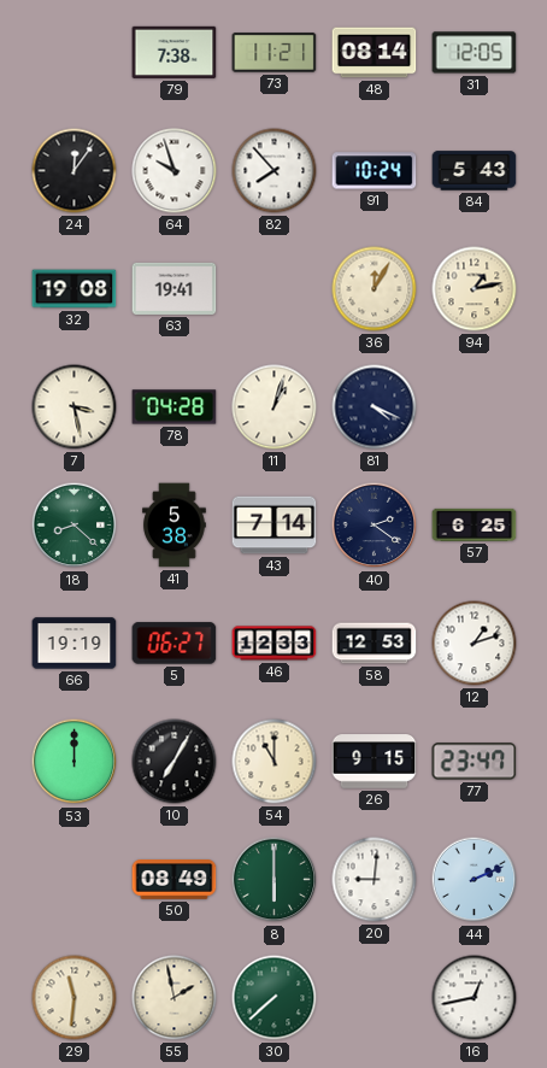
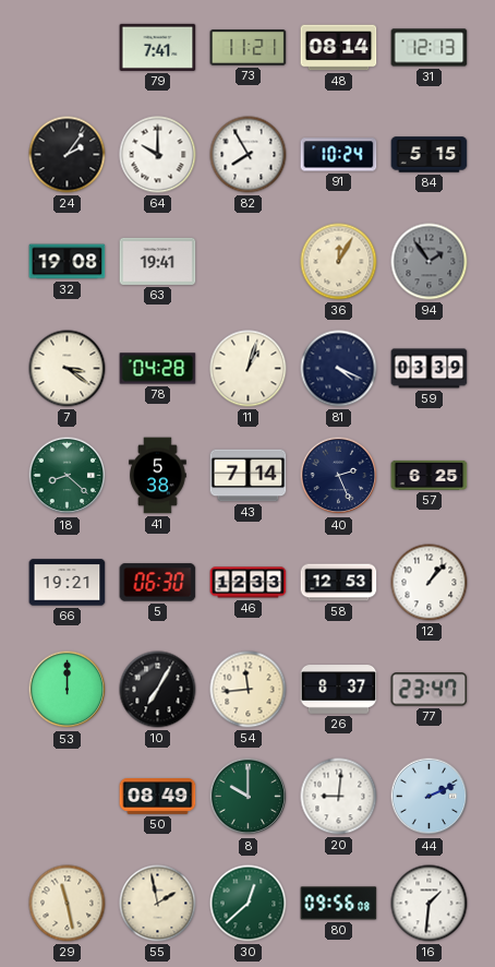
79: 7:38 -> 7:41
31: 12:05 -> 12:13
24: 12:06 -> 2:06
64: 9:57 -> 10:00
82: 7:53 -> 7:55
84: 5:43 -> 5:15
94: 1:13 -> 1:54
94 dial: cream -> grey
7: 3:28 -> 3:21
59: none -> 03:39
40: 2:21 -> 2:26
66: 19:19 -> 19:21
5: 06:27 -> 06:30
12: 1:12 -> 1:07
54: 11:00 -> 11:44
26: 9:15 -> 8:37
8: 6:00 -> 10:00
29: 11:31 -> 11:28
30: 7:38 -> 12:38
80: none -> 09:56
16: 12:43 -> 1:31
